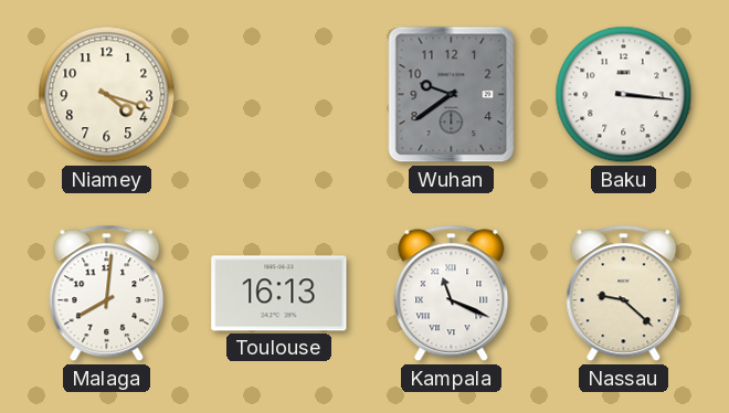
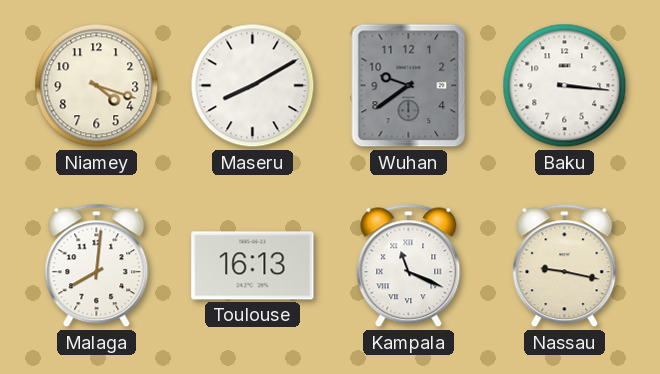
Maseru: none -> 8:10
Nassau: 9:22 -> 9:17
